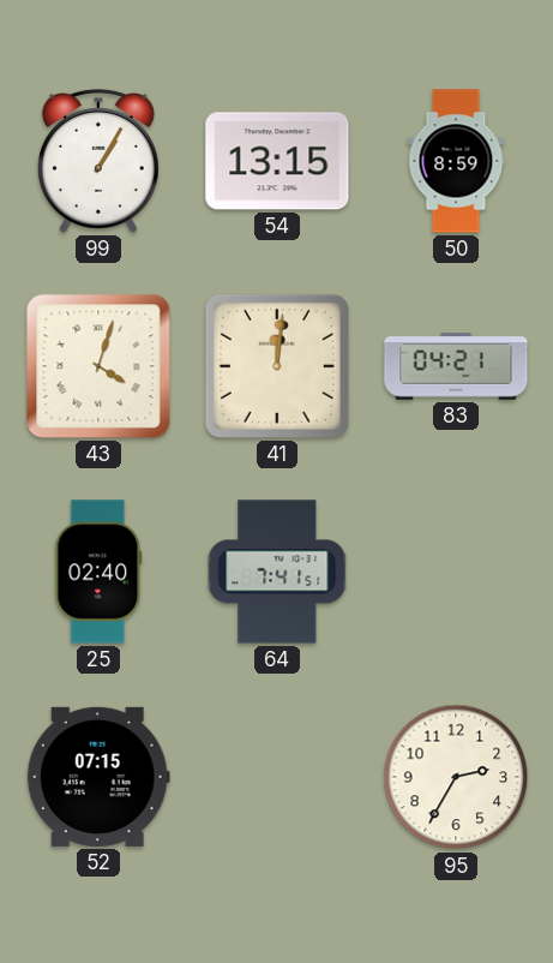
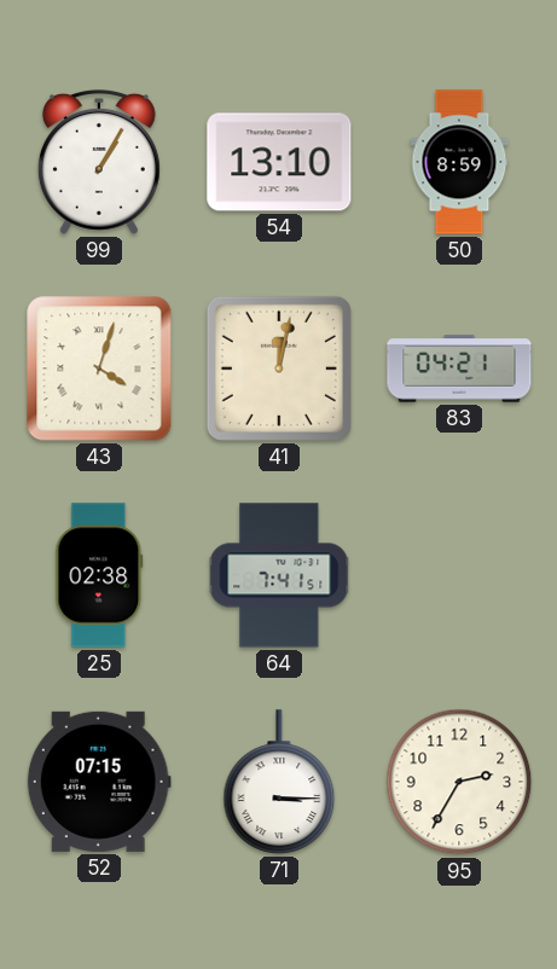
54: 13:15 -> 13:10
41: 12:01 -> 12:02
25: 02:40 -> 02:38
71: none -> 3:15
